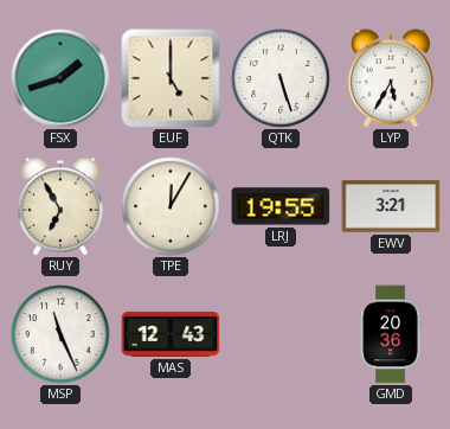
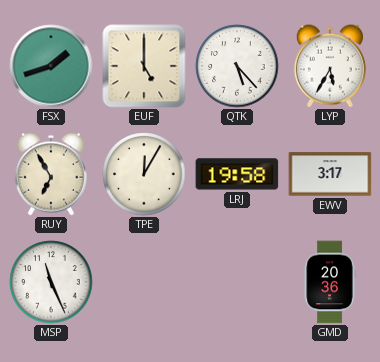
QTK: 5:27 -> 5:23
LRJ: 19:55 -> 19:58
EWV: 3:21 -> 3:17
MAS: 12:43 -> none
